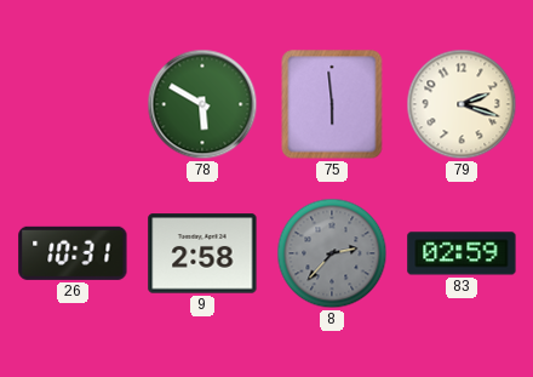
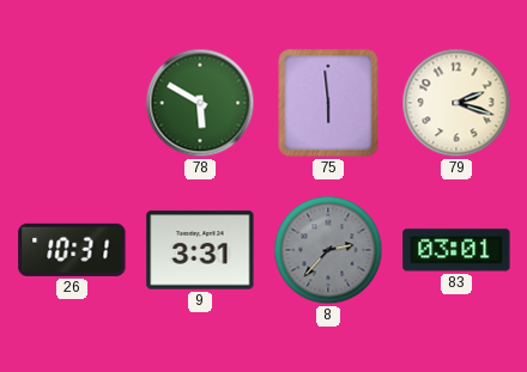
9: 2:58 -> 3:31
83: 02:59 -> 03:01
